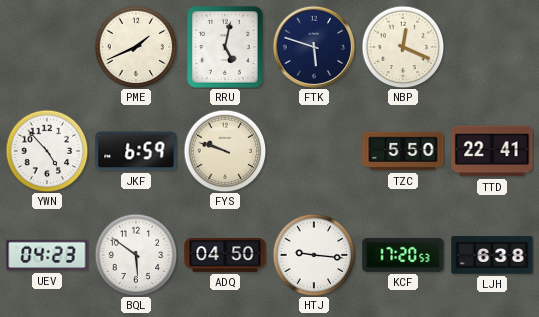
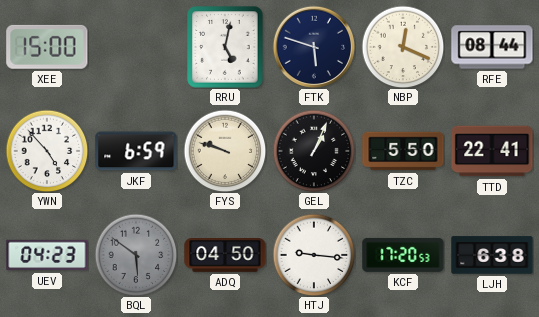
XEE: none -> 15:00
PME: 1:41 -> none
RFE: none -> 08:44
GEL: none -> 1:04
BQL dial: white -> grey
